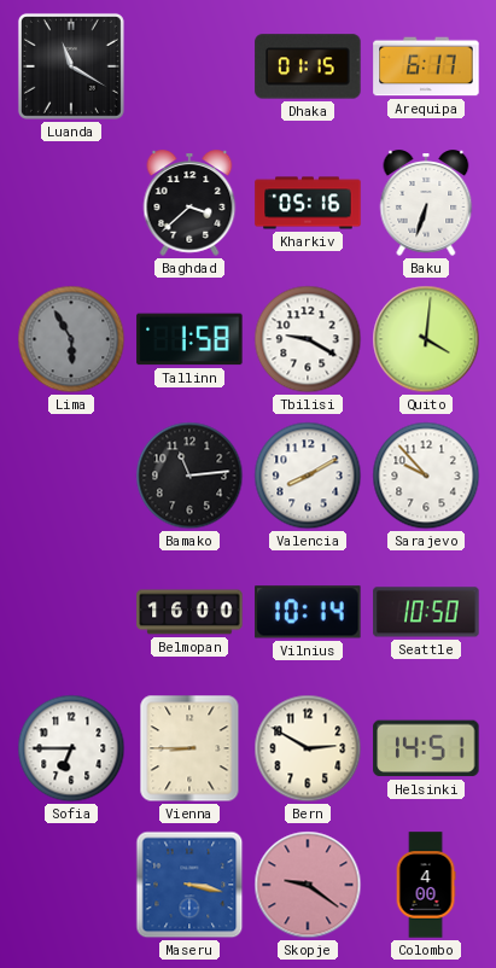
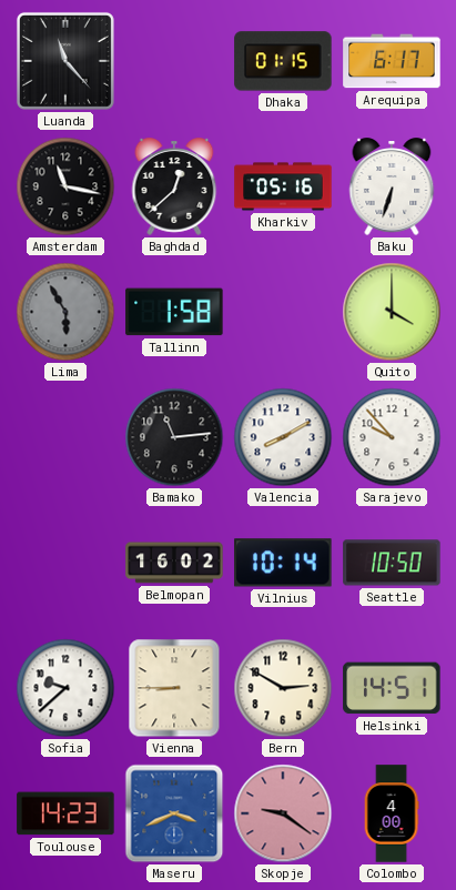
Luanda: 11:20 -> 11:23
Amsterdam: none -> 11:17
Baghdad: 3:38 -> 12:38
Tbilisi: 9:20 -> none
Quito: 4:01 -> 4:00
Belmopan: 16:00 -> 16:02
Sofia: 6:45 -> 9:38
Toulouse: none -> 14:23
Maseru: 3:17 -> 3:41
